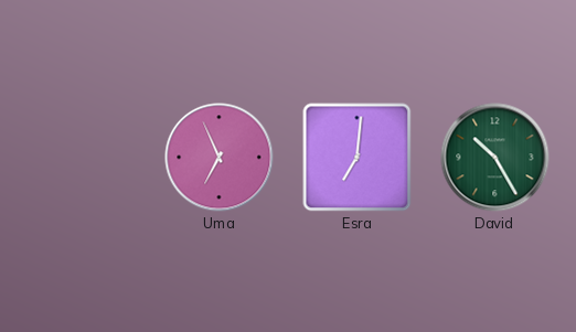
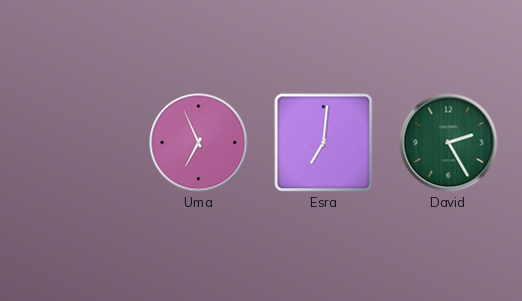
David: 10:25 -> 2:25
